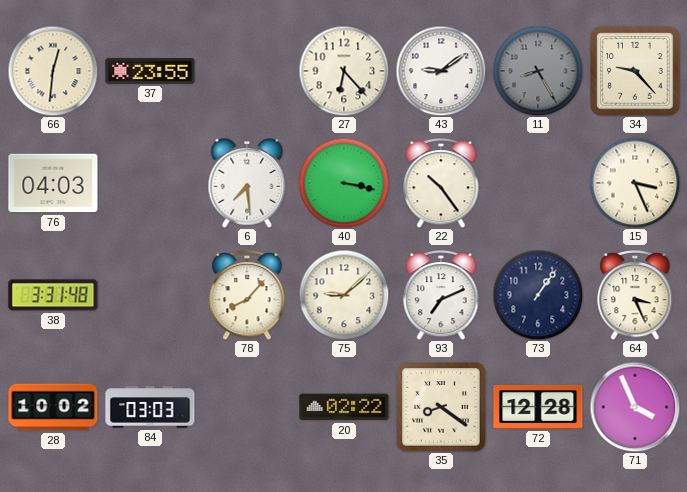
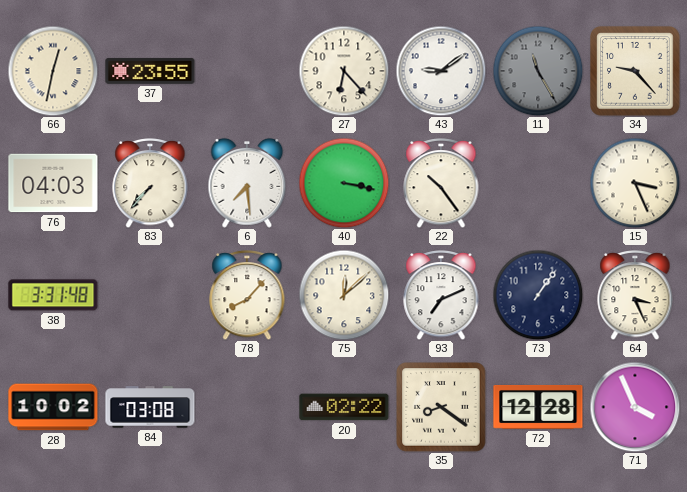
66: 12:31 -> 12:32
11: 8:25 -> 11:25
83: none -> 7:37
75: 9:08 -> 12:08
84: 03:03 -> 03:08
